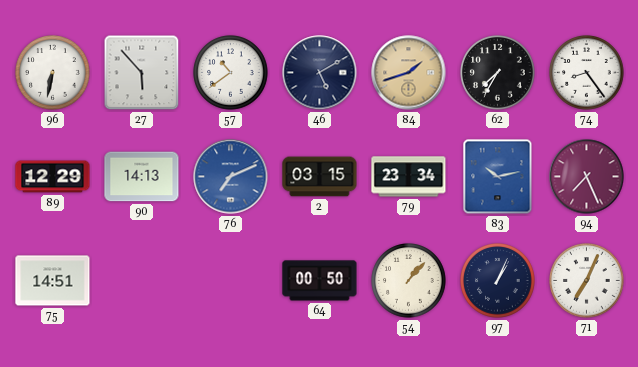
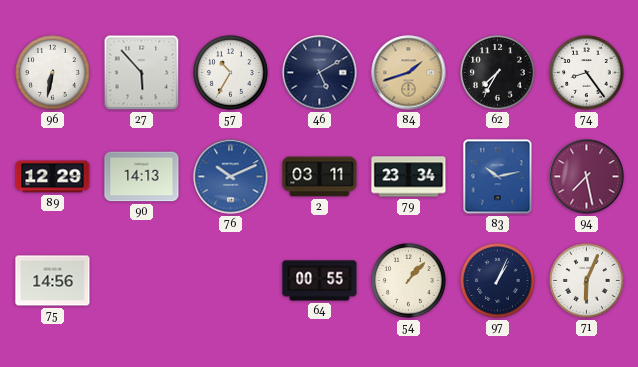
57: 10:39 -> 10:35
76: 7:11 -> 10:11
2: 03:15 -> 03:11
94: 7:26 -> 7:28
75: 14:51 -> 14:56
64: 00:50 -> 00:55
71: 7:04 -> 6:04
